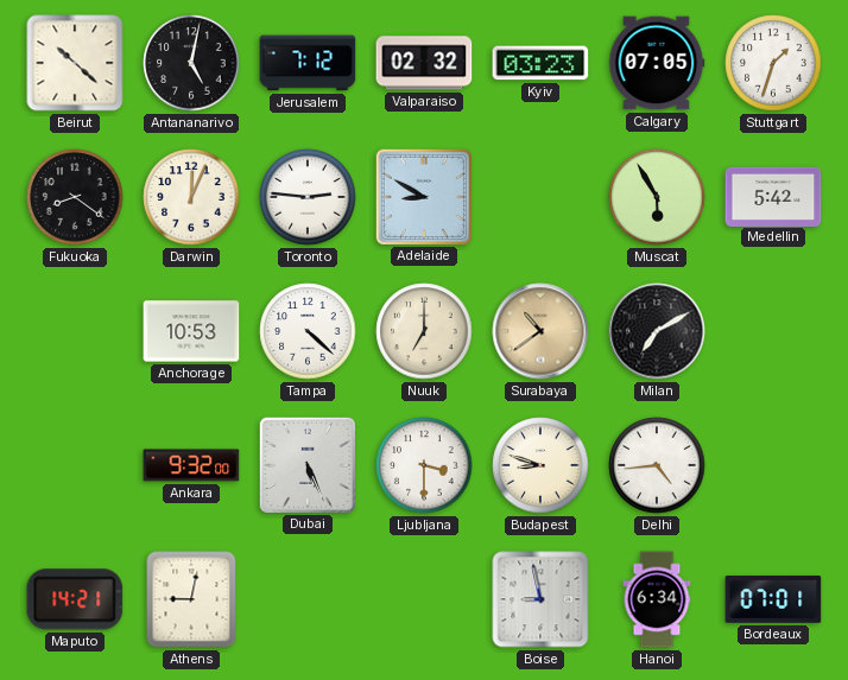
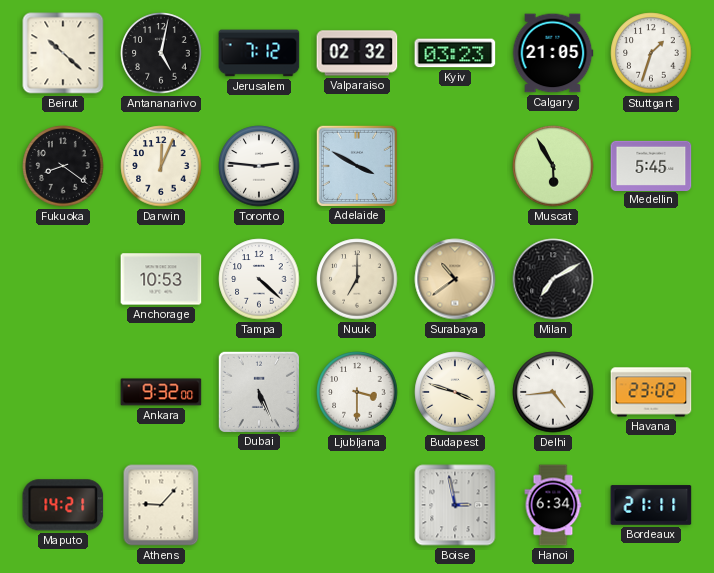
Calgary: 07:05 -> 21:05
Adelaide: 8:50 -> 3:50
Medellin: 5:42 -> 5:45
Budapest: 8:48 -> 3:48
Havana: none -> 23:02
Athens: 9:02 -> 9:07
Boise: 8:58 -> 2:58
Bordeaux: 07:01 -> 21:11
